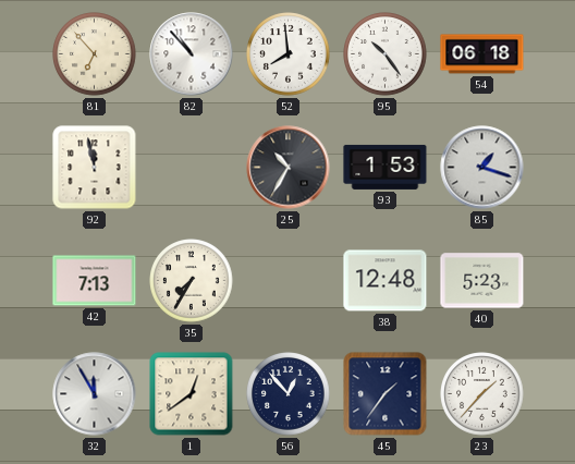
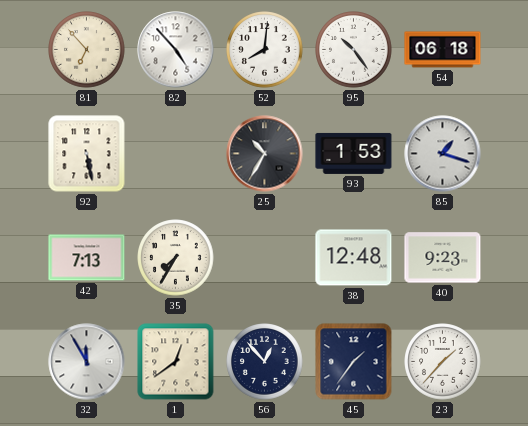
82: 10:53 -> 4:53
52: 7:59 -> 8:01
92: 11:58 -> 5:28
40: 5:23 -> 9:23
